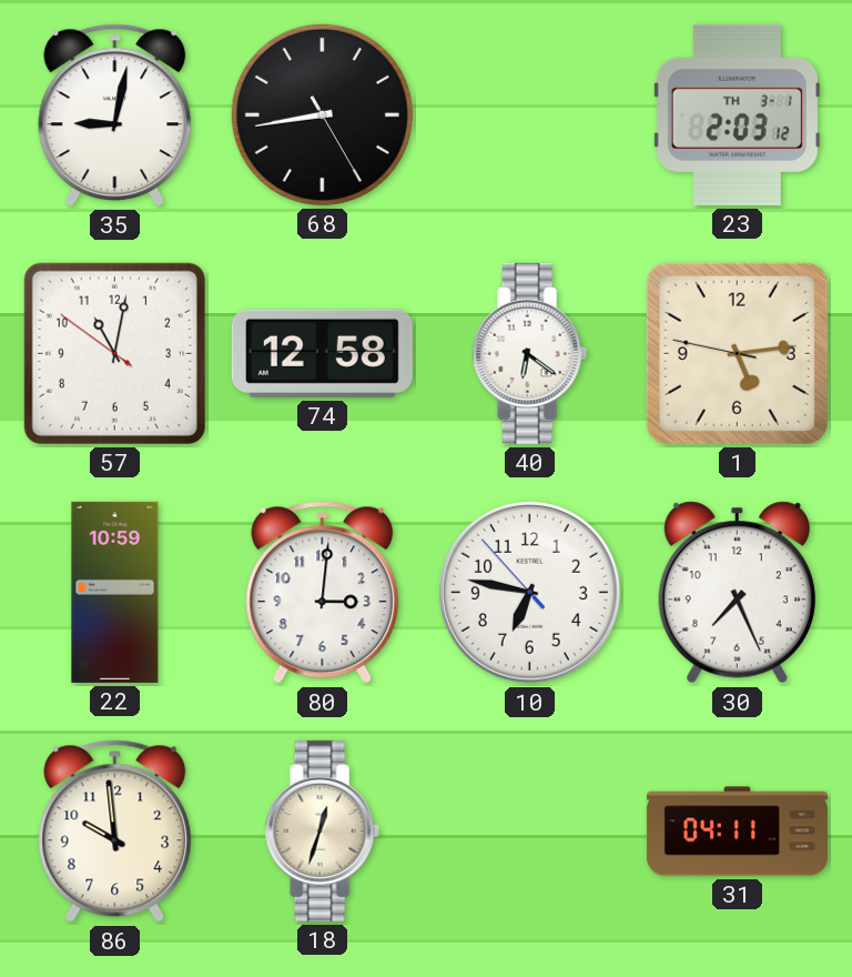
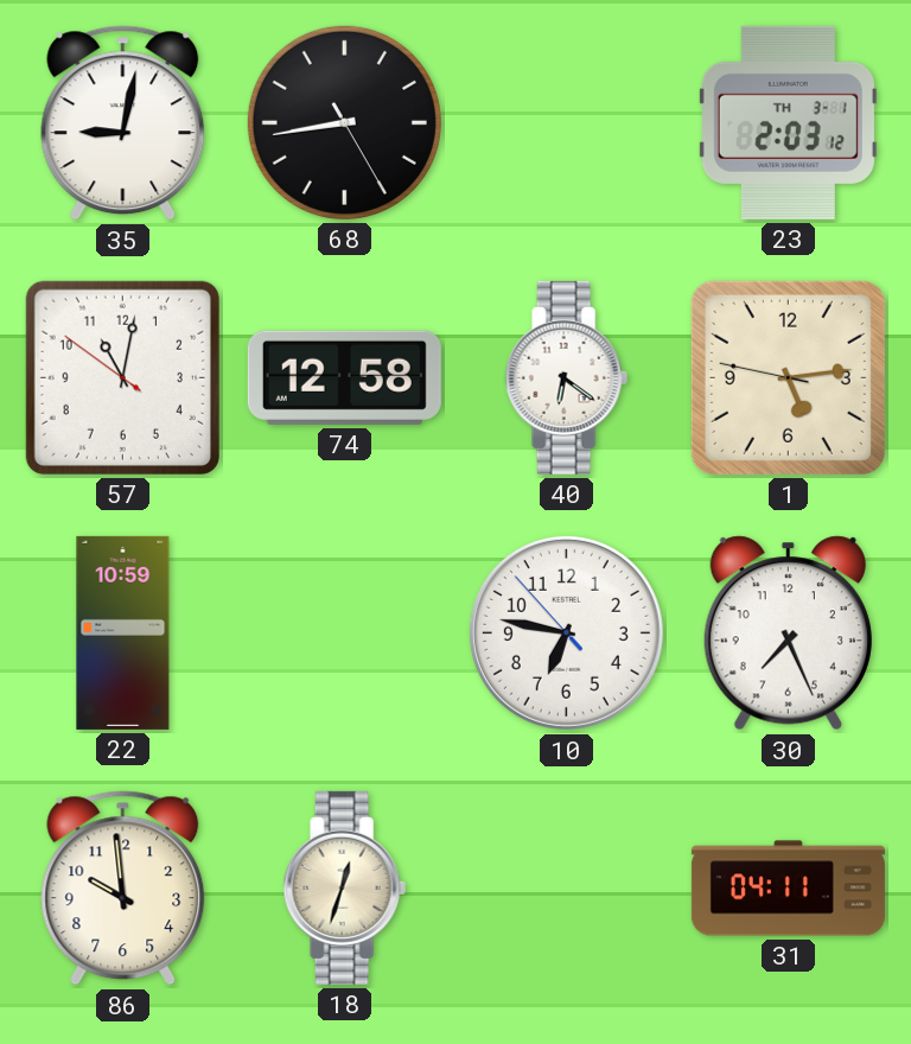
80: 3:01 -> none
